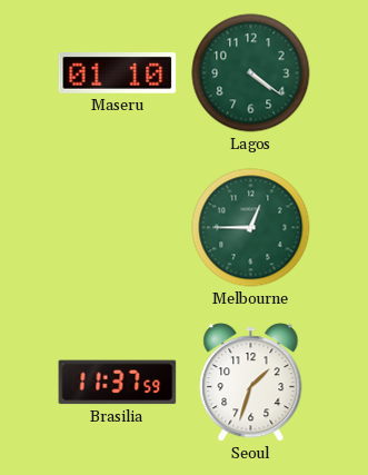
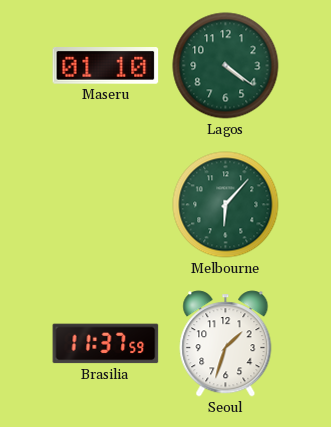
Melbourne: 12:45 -> 6:07
